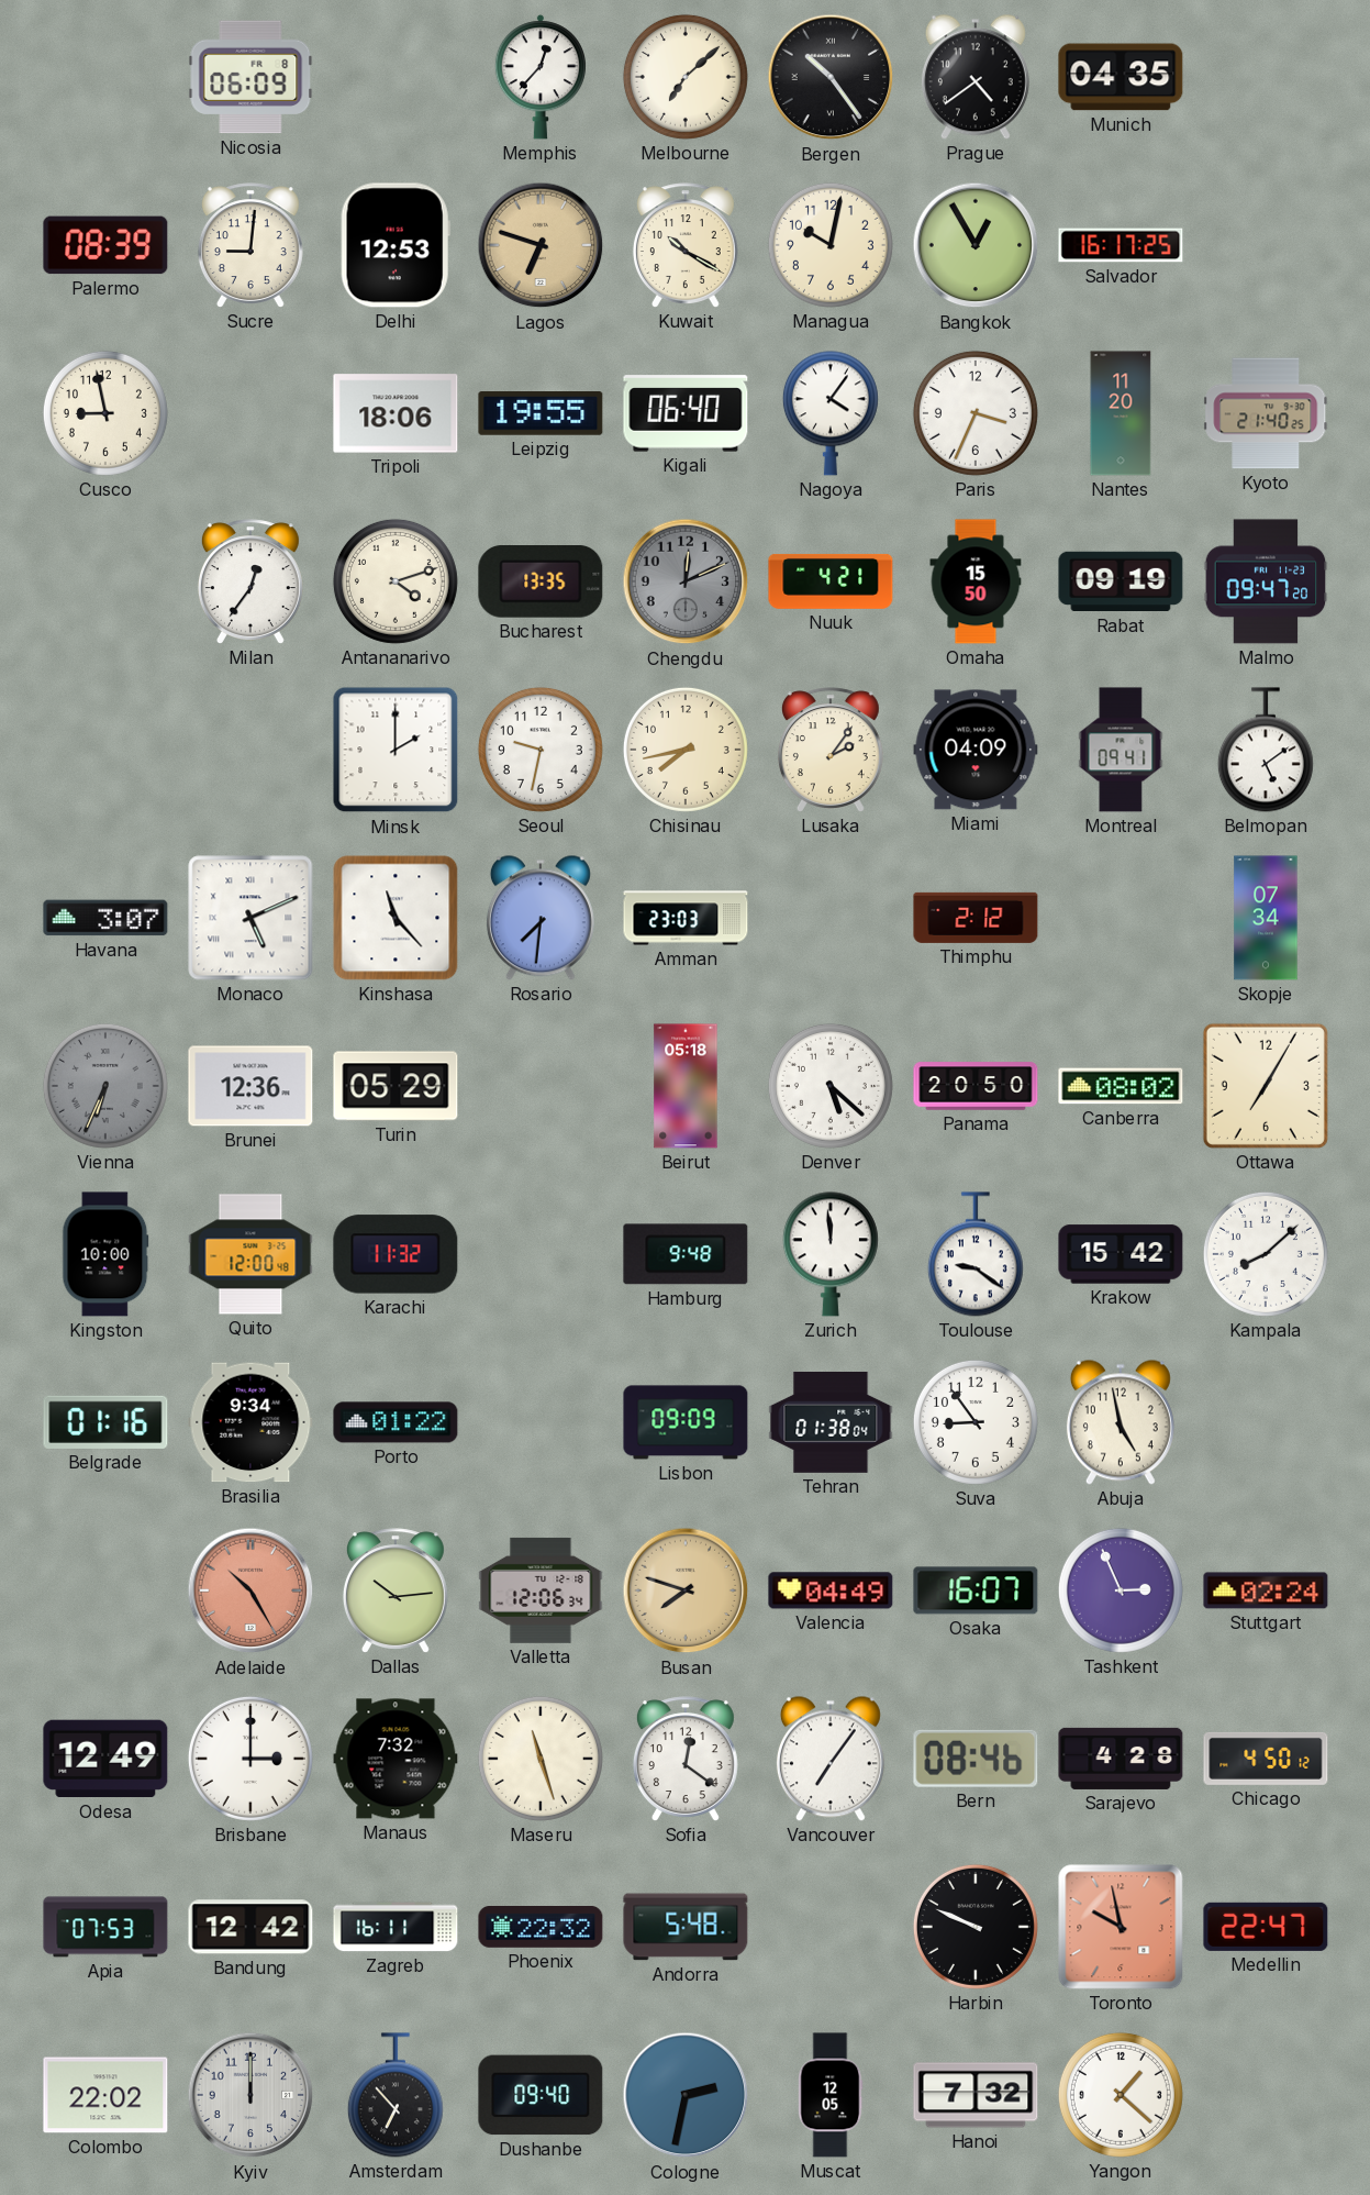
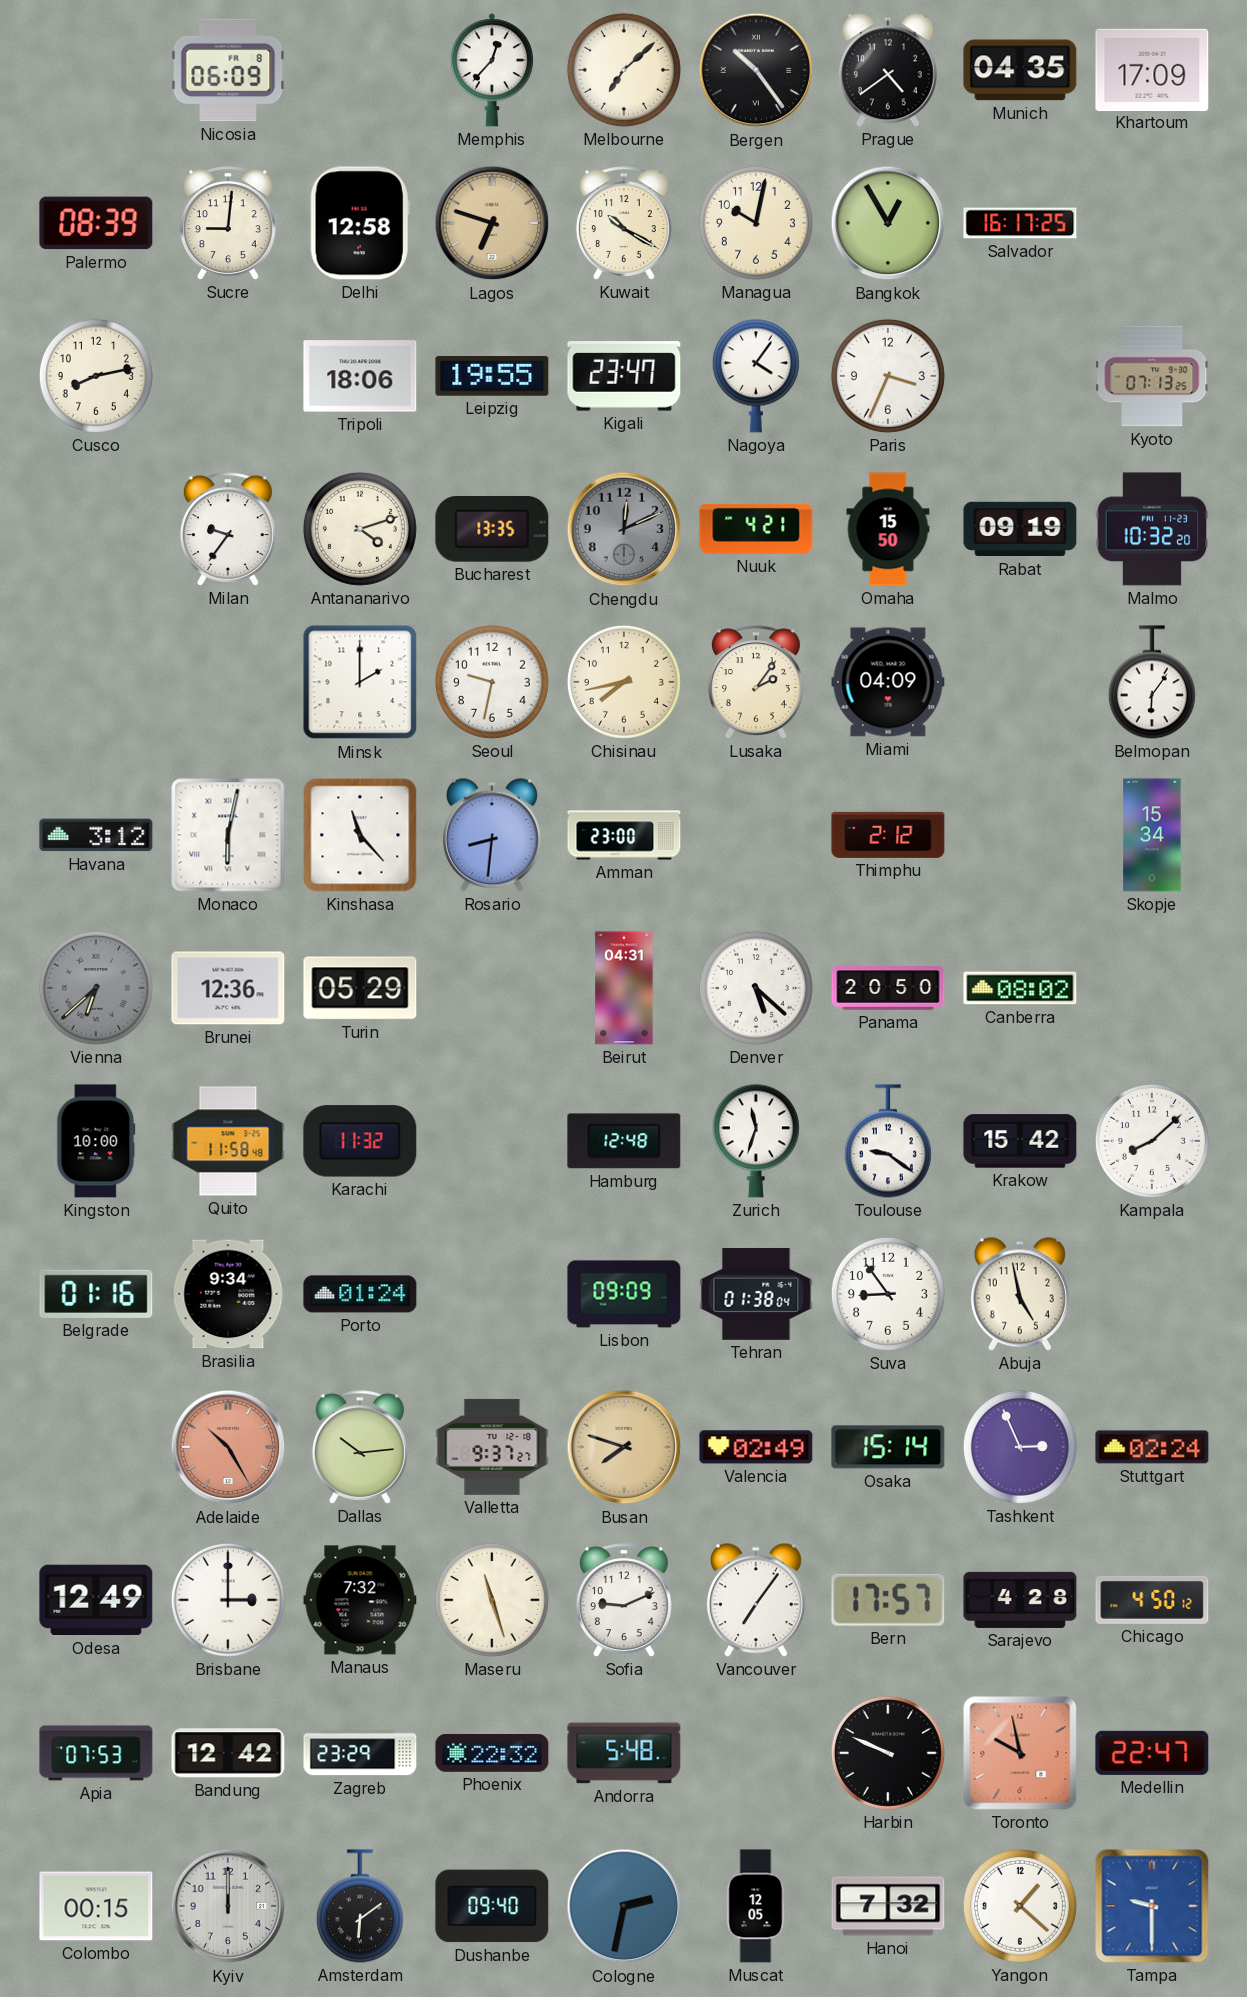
Khartoum: none -> 17:09
Delhi: 12:53 -> 12:58
Cusco: 8:58 -> 8:13
Kigali: 06:40 -> 23:47
Nantes: 11:20 -> none
Kyoto: 21:40 -> 07:13
Milan: 12:36 -> 9:36
Malmo: 09:47 -> 10:32
Montreal: 09:41 -> none
Belmopan: 5:09 -> 6:06
Havana: 3:07 -> 3:12
Monaco: 5:11 -> 6:02
Rosario: 7:31 -> 8:31
Amman: 23:03 -> 23:00
Skopje: 07:34 -> 15:34
Vienna: 6:34 -> 6:38
Beirut: 05:18 -> 04:31
Ottawa: 7:05 -> none
Quito: 12:00 -> 11:58
Hamburg: 9:48 -> 12:48
Zurich: 11:59 -> 11:33
Porto: 01:22 -> 01:24
Valletta: 12:06 -> 9:37
Valencia: 04:49 -> 02:49
Osaka: 16:07 -> 15:14
Sofia: 12:21 -> 9:11
Bern: 08:46 -> 17:57
Zagreb: 16:11 -> 23:29
Colombo: 22:02 -> 00:15
Amsterdam: 6:53 -> 6:09
Tampa: none -> 9:30
